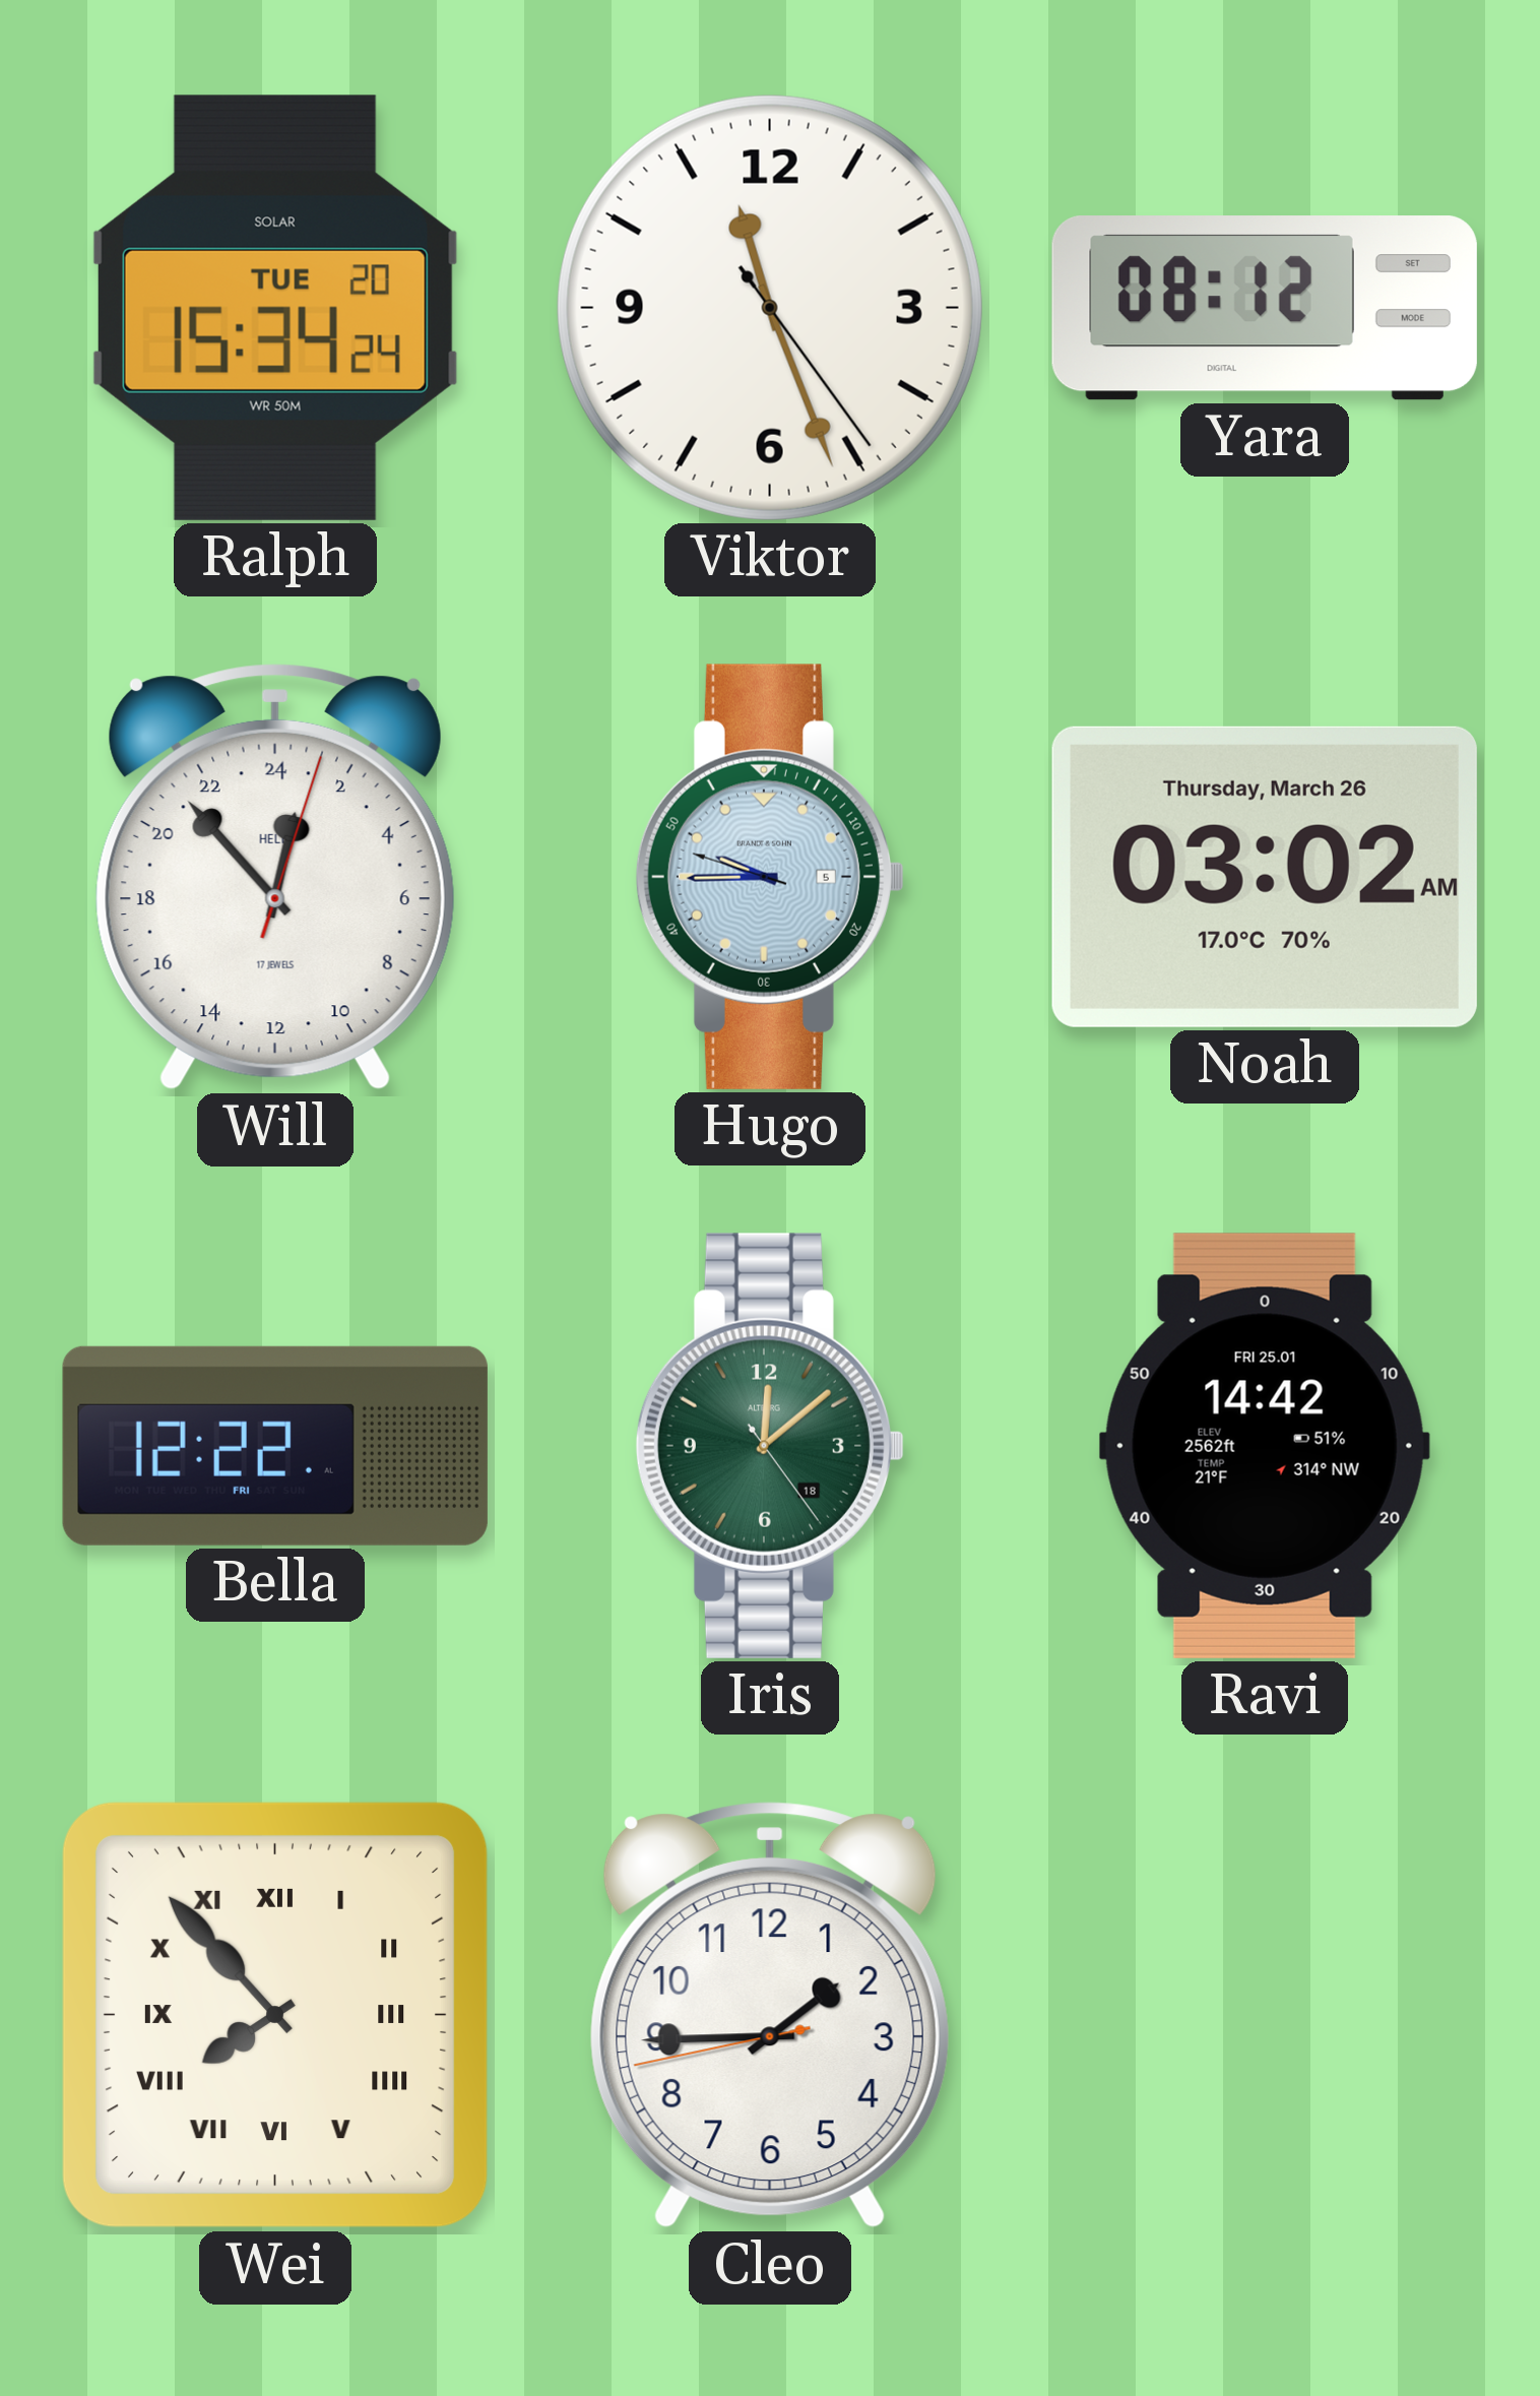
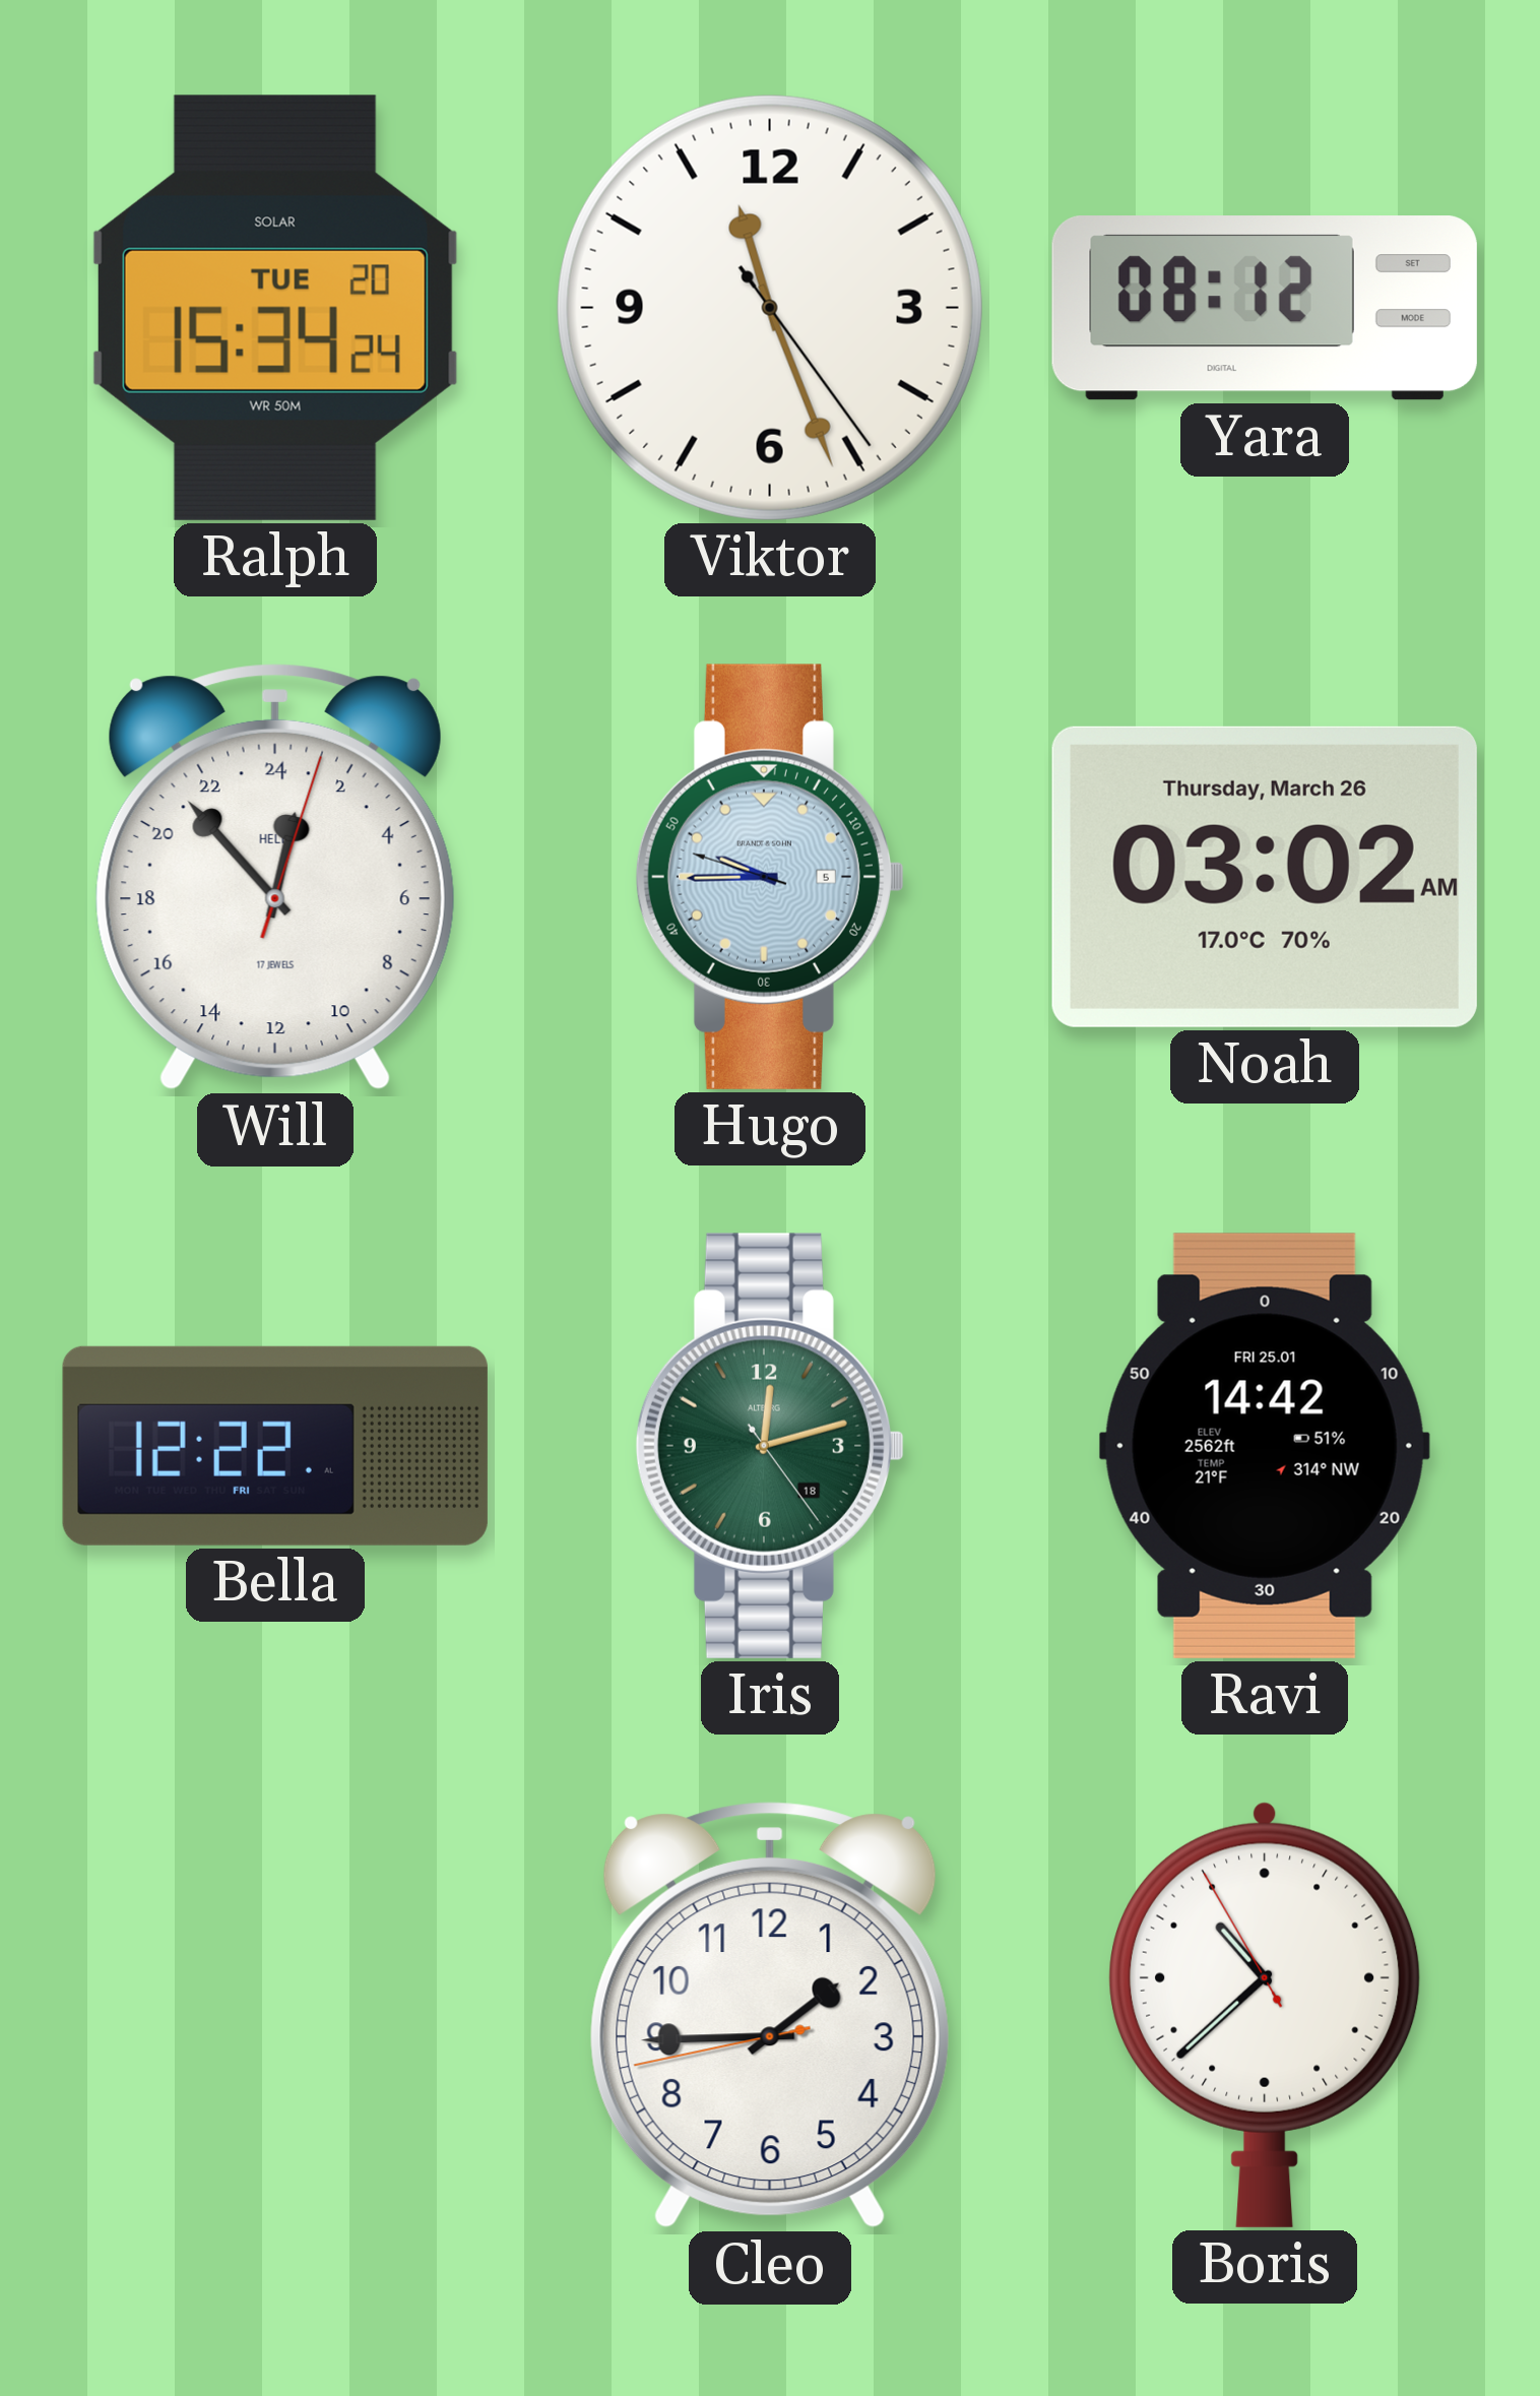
Iris: 12:08 -> 12:12
Wei: 7:53 -> none
Boris: none -> 10:37
